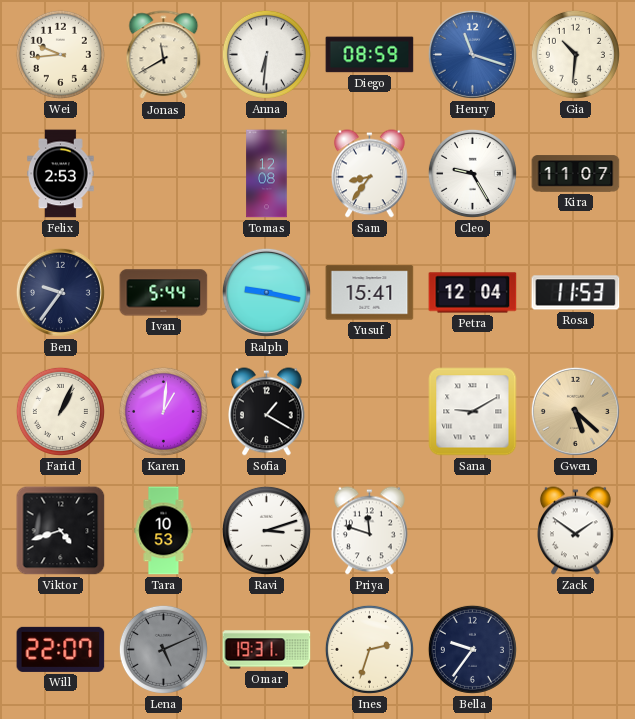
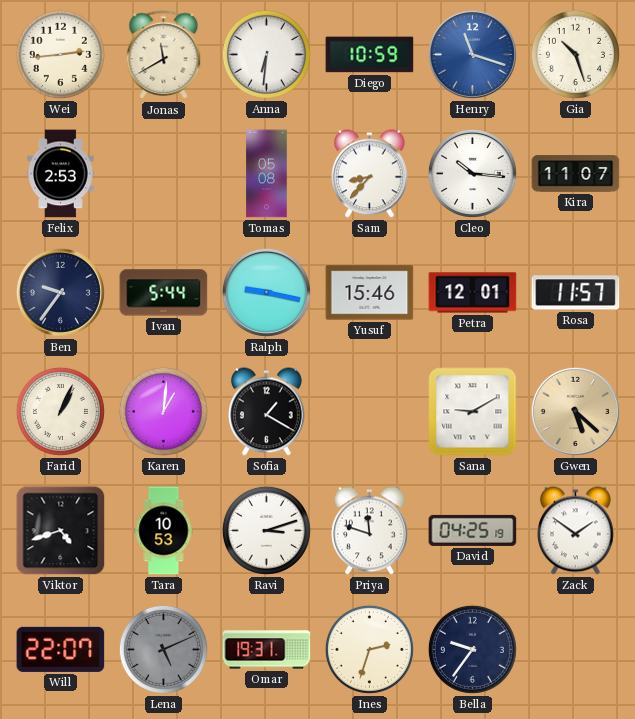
Wei: 9:44 -> 2:44
Diego: 08:59 -> 10:59
Gia: 10:31 -> 10:27
Tomas: 12:08 -> 05:08
Sam: 8:36 -> 8:37
Cleo: 9:25 -> 10:16
Yusuf: 15:41 -> 15:46
Petra: 12:04 -> 12:01
Rosa: 11:53 -> 11:57
David: none -> 04:25
